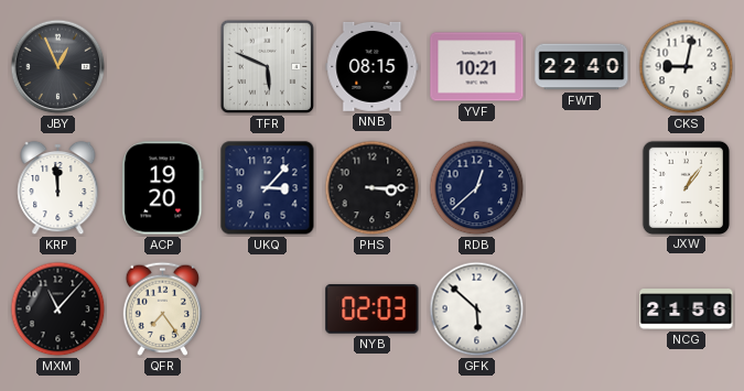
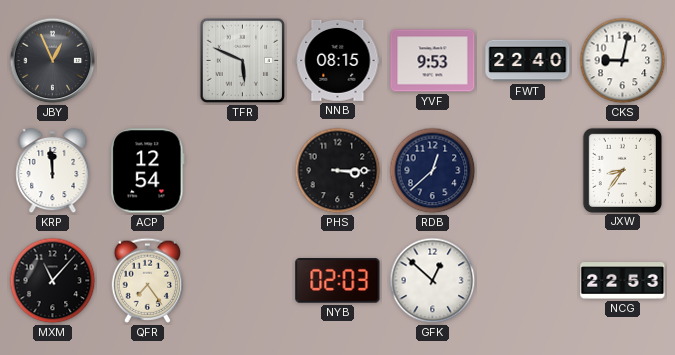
YVF: 10:21 -> 9:53
ACP: 19:20 -> 12:54
UKQ: 3:07 -> none
JXW: 1:06 -> 8:36
GFK: 5:52 -> 12:52
NCG: 21:56 -> 22:53
